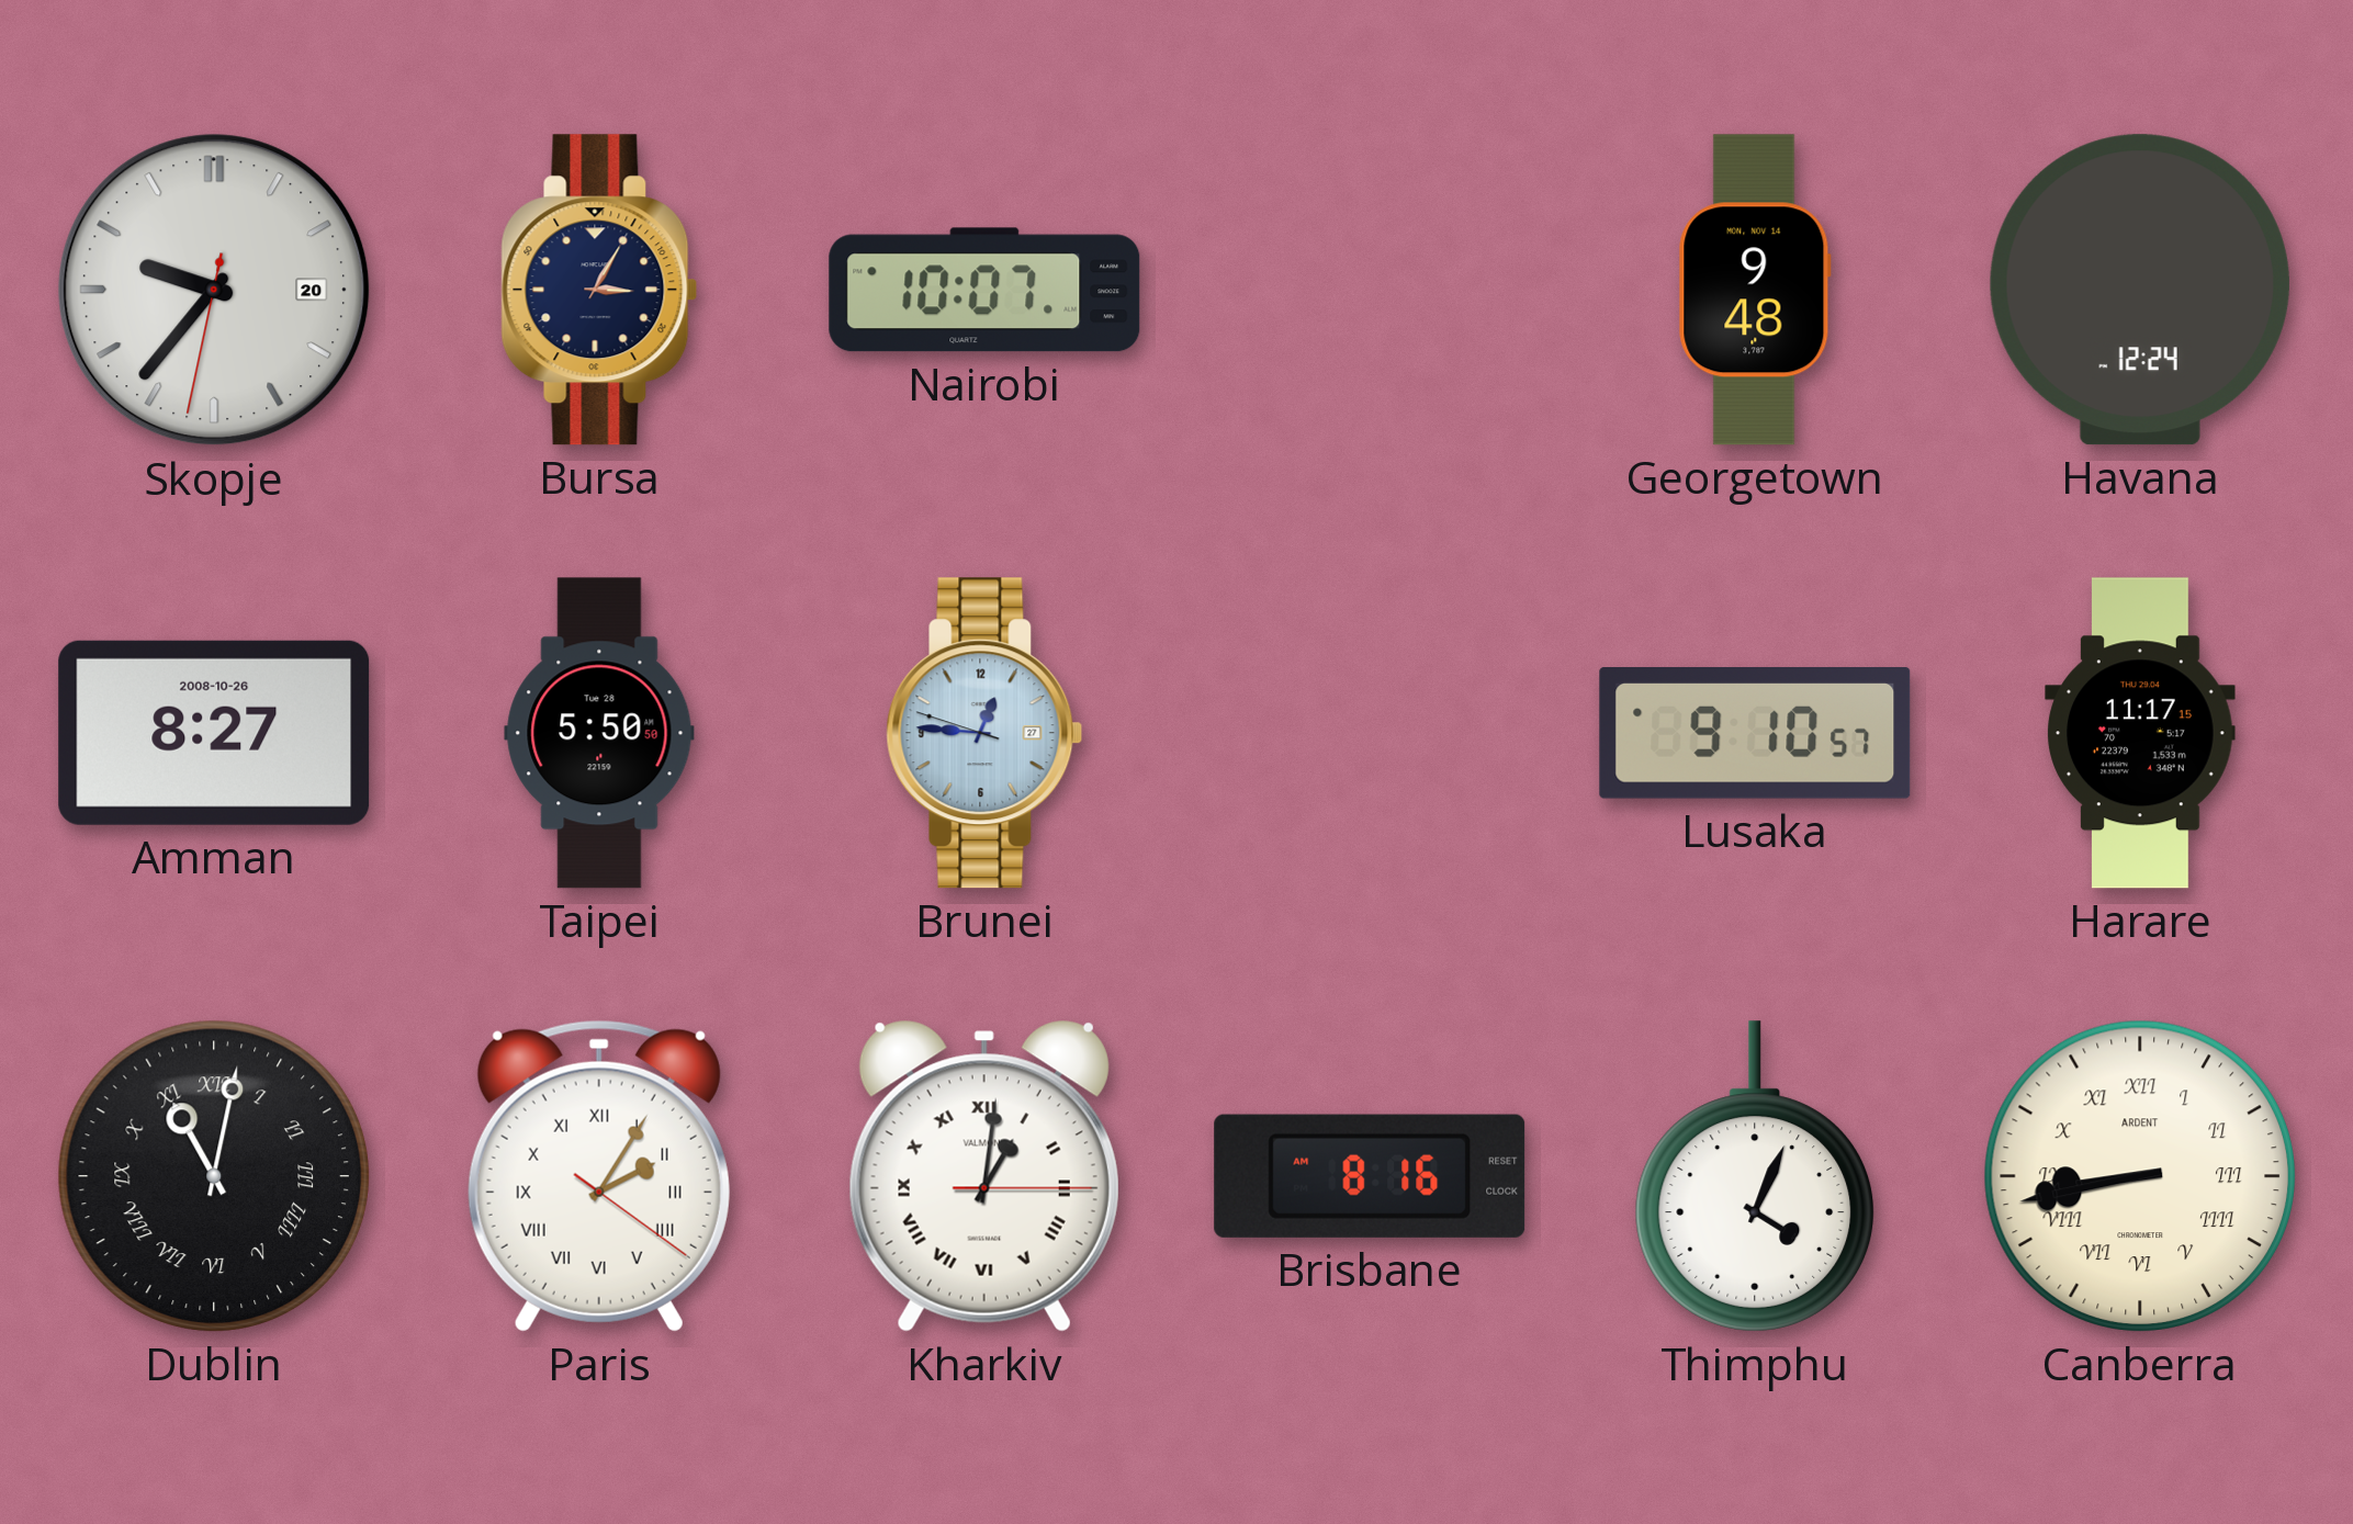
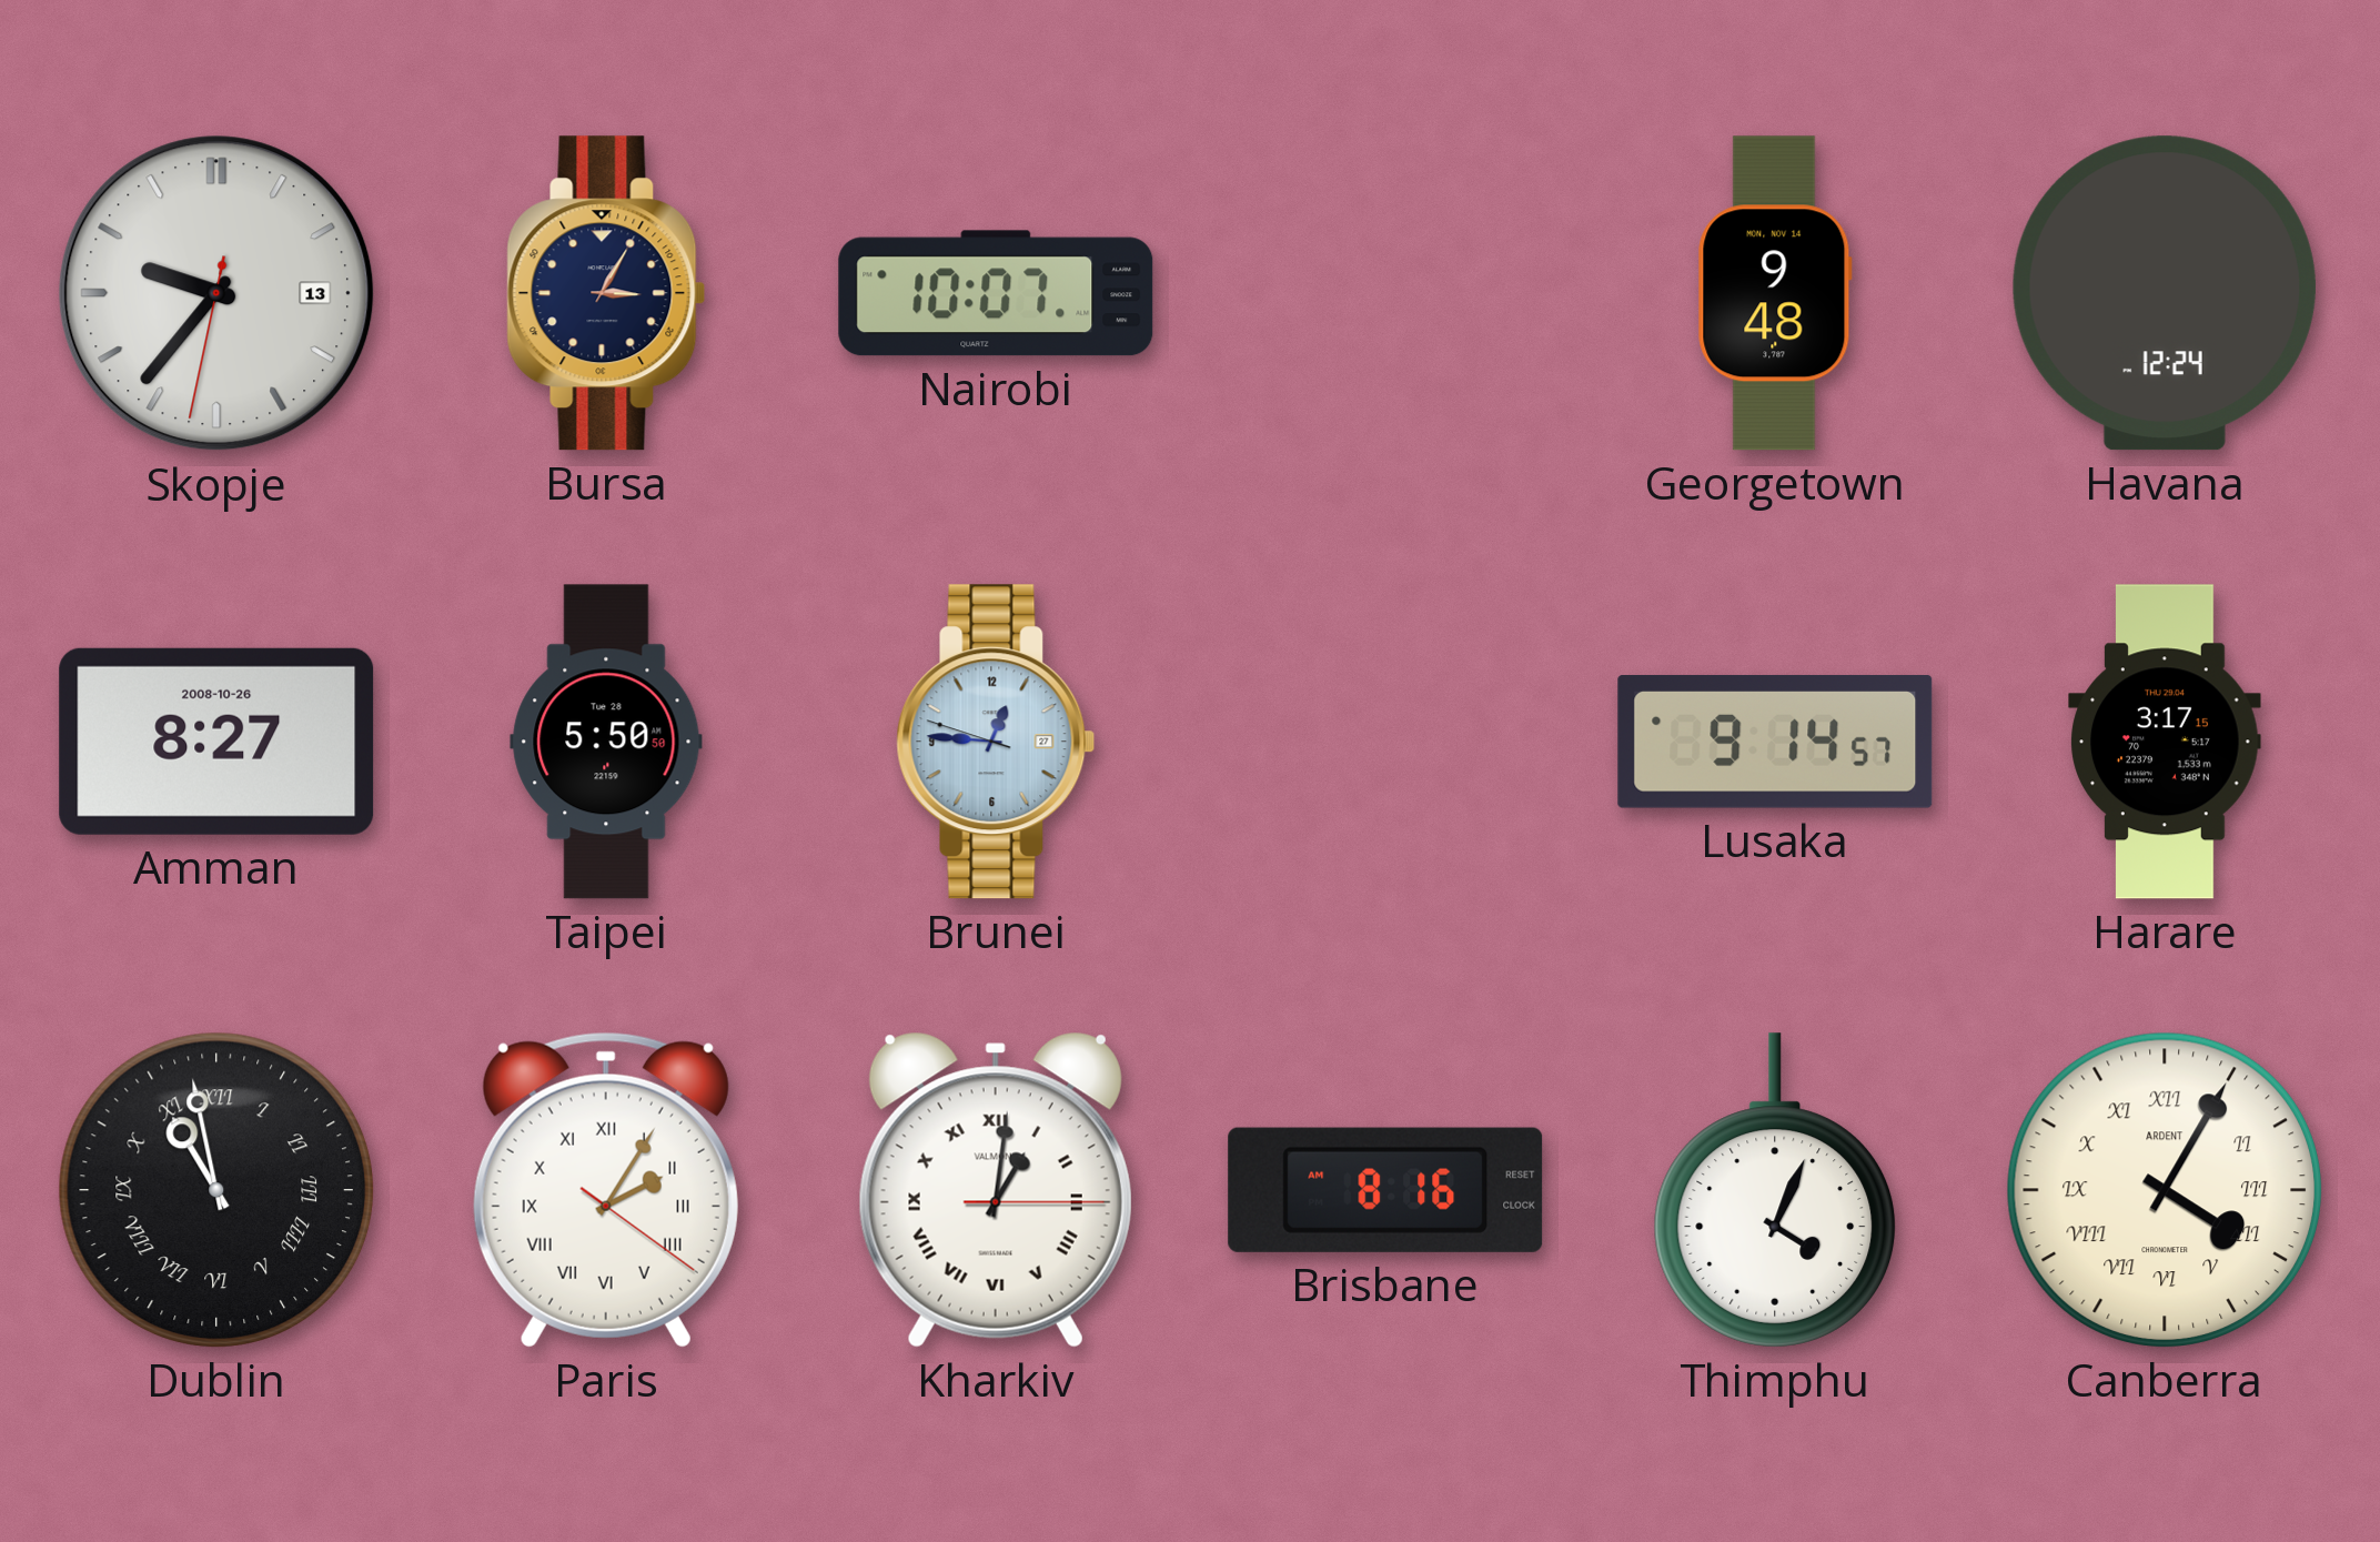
Skopje date: 20 -> 13
Lusaka: 9:10 -> 9:14
Harare: 11:17 -> 3:17
Dublin: 11:02 -> 10:58
Canberra: 8:43 -> 4:05
